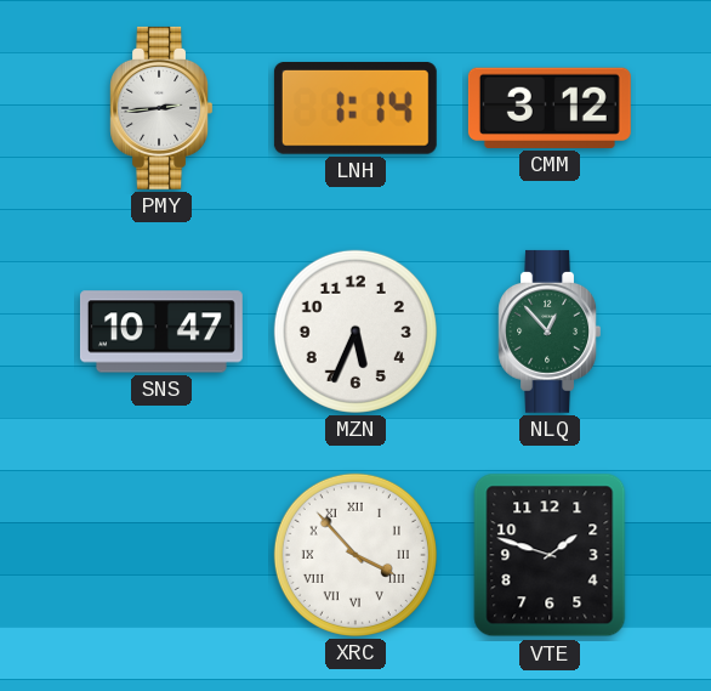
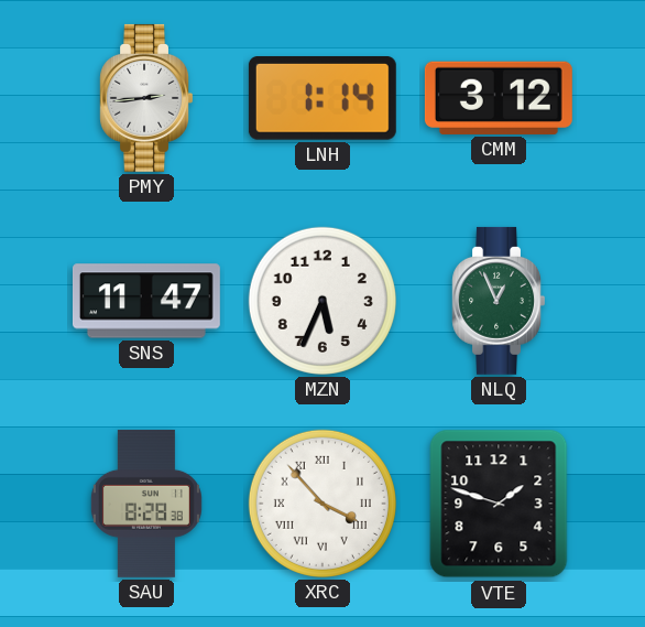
SNS: 10:47 -> 11:47
NLQ: 12:53 -> 12:56
SAU: none -> 8:28
